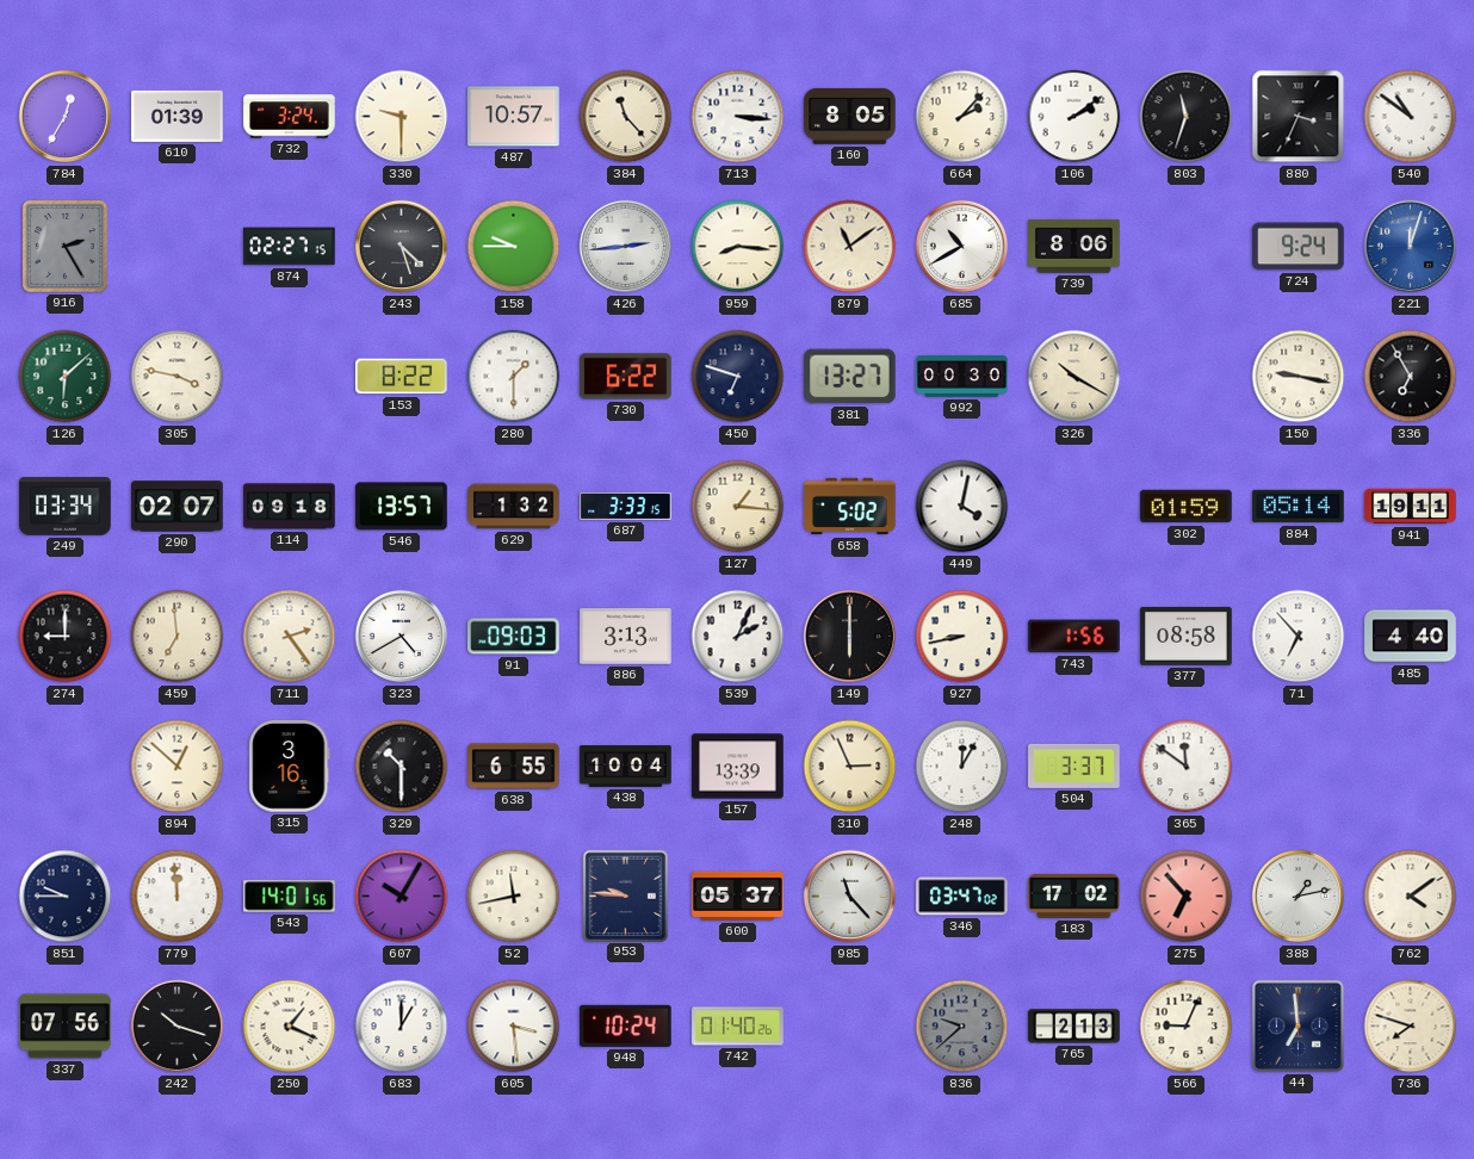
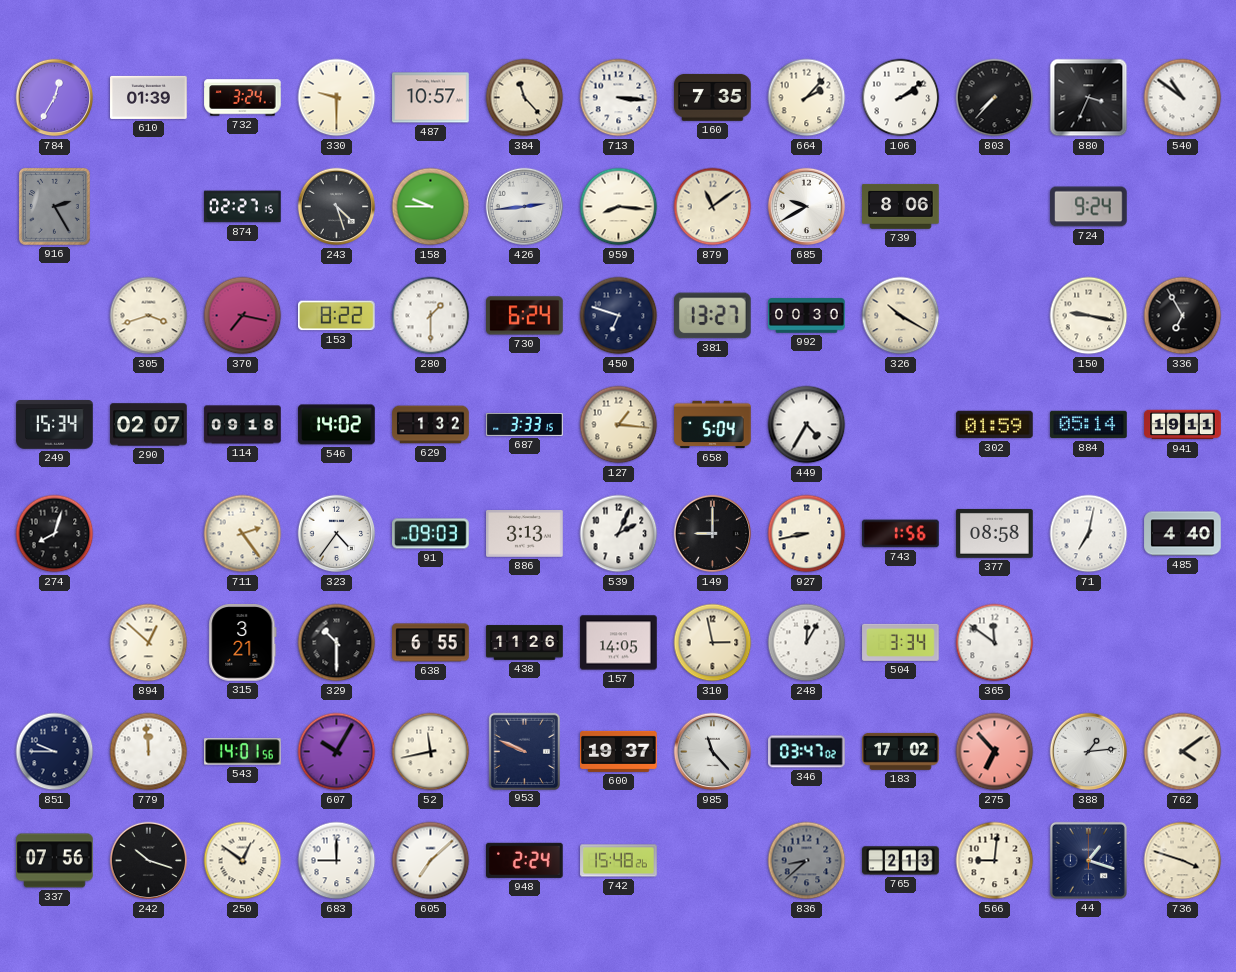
160: 8:05 -> 7:35
803: 11:33 -> 7:37
685: 10:40 -> 9:40
221: 12:03 -> none
126: 6:08 -> none
305: 3:47 -> 3:42
370: none -> 7:17
730: 6:22 -> 6:24
249: 03:34 -> 15:34
546: 13:57 -> 14:02
658: 5:02 -> 5:04
449: 4:02 -> 4:35
274: 9:00 -> 8:03
459: 6:59 -> none
323: 4:40 -> 4:36
149: 6:00 -> 9:00
71: 6:53 -> 7:02
315: 3:16 -> 3:21
438: 10:04 -> 11:26
157: 13:39 -> 14:05
310: 2:56 -> 2:58
504: 3:37 -> 3:34
953: 9:46 -> 9:49
600: 05:37 -> 19:37
388: 1:13 -> 1:14
250: 1:19 -> 12:51
683: 1:00 -> 9:00
605: 3:29 -> 7:08
948: 10:24 -> 2:24
742: 01:40 -> 15:48
836: 9:38 -> 8:38
566: 9:04 -> 9:01
44: 6:59 -> 1:18
736: 7:48 -> 3:48
